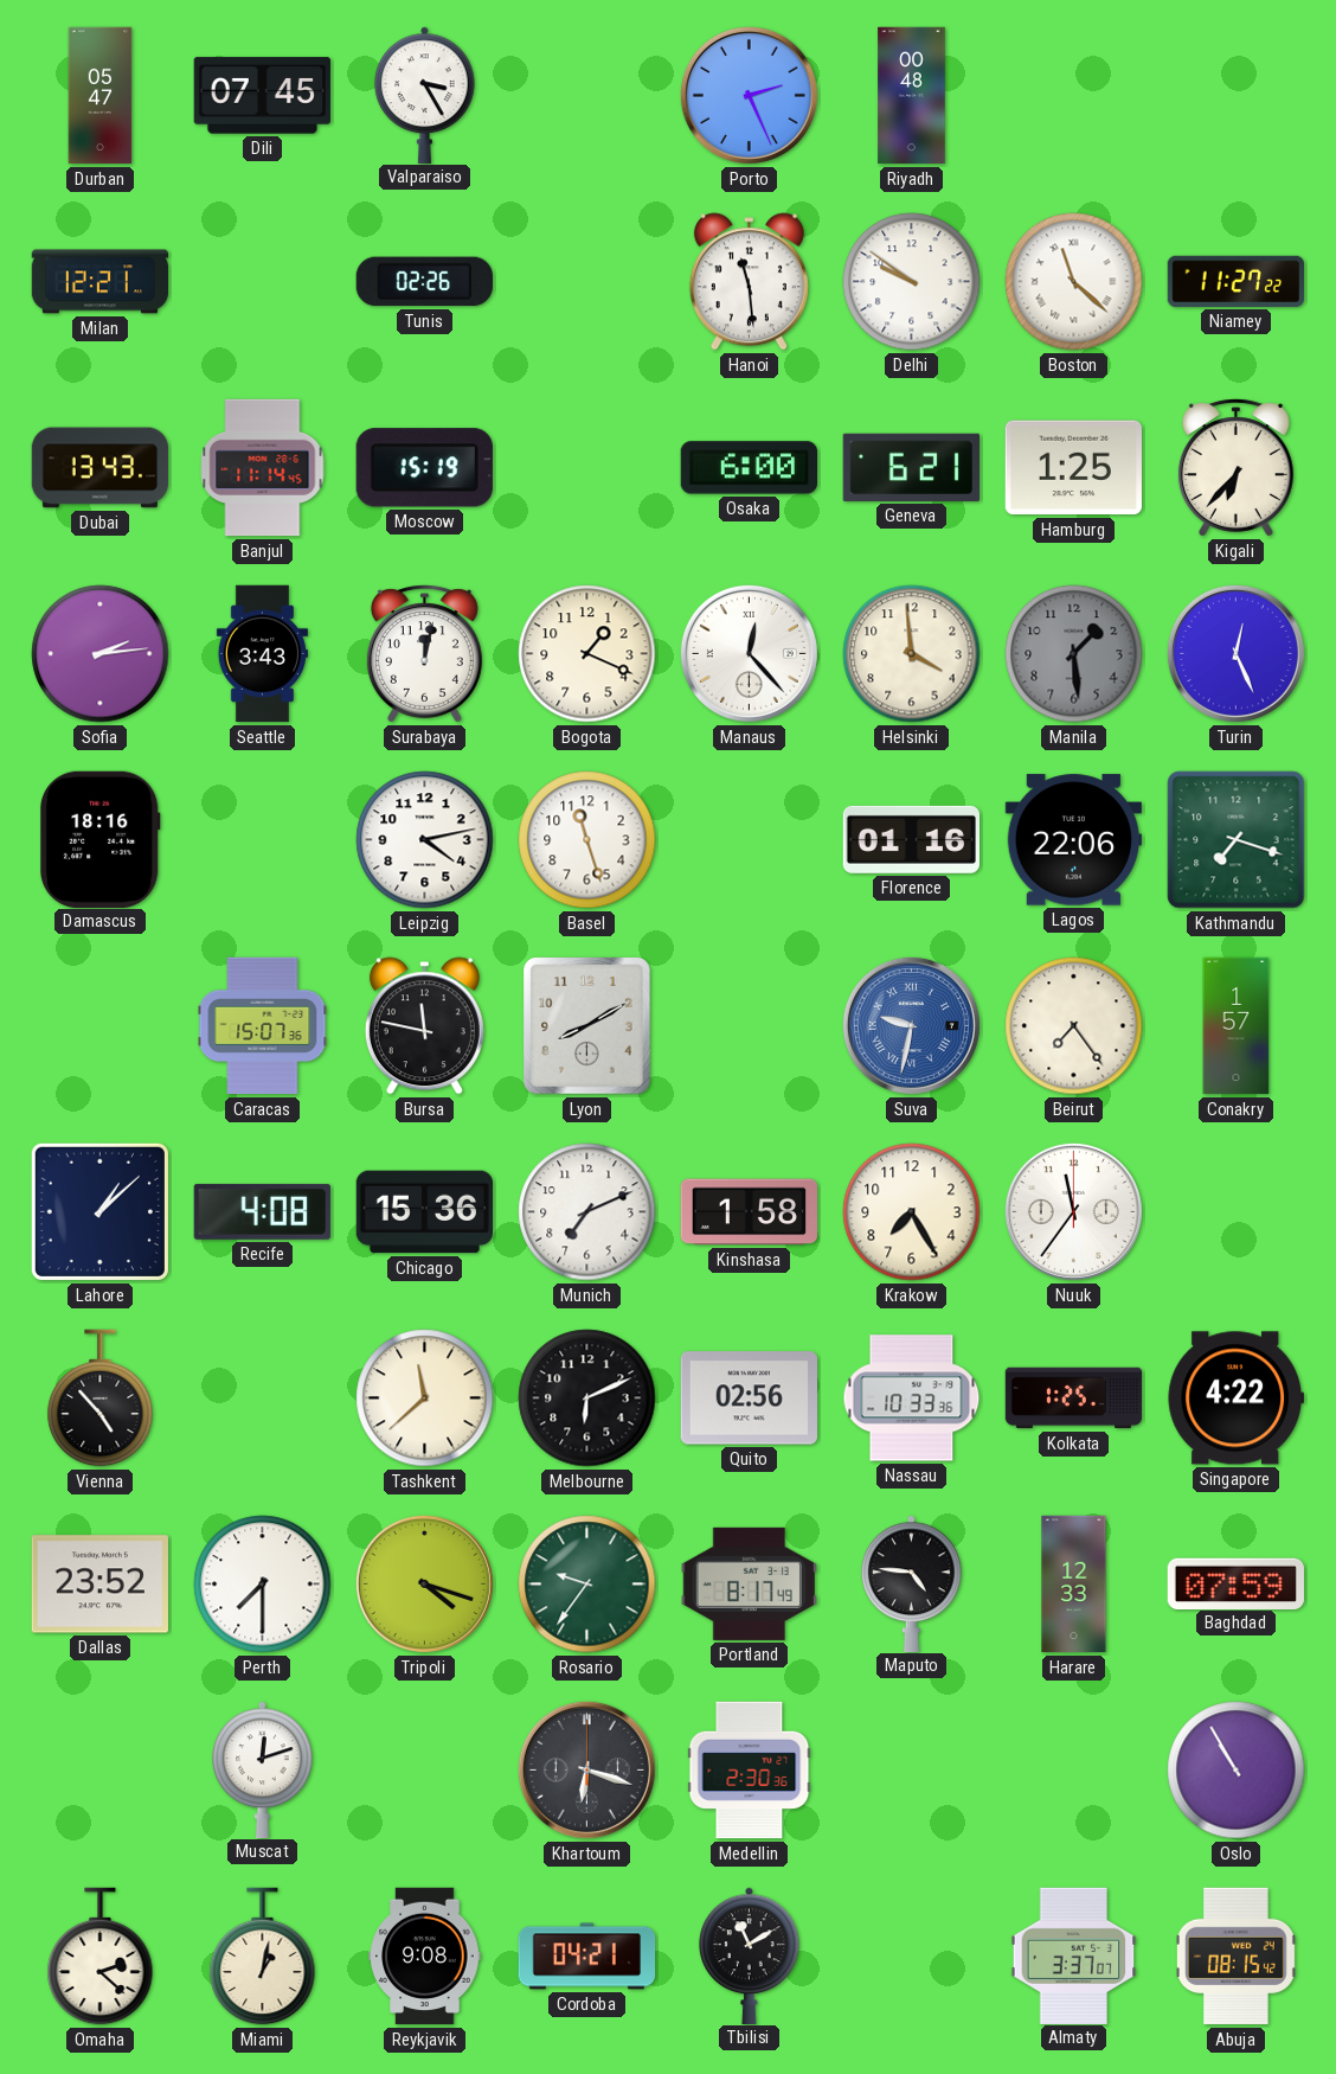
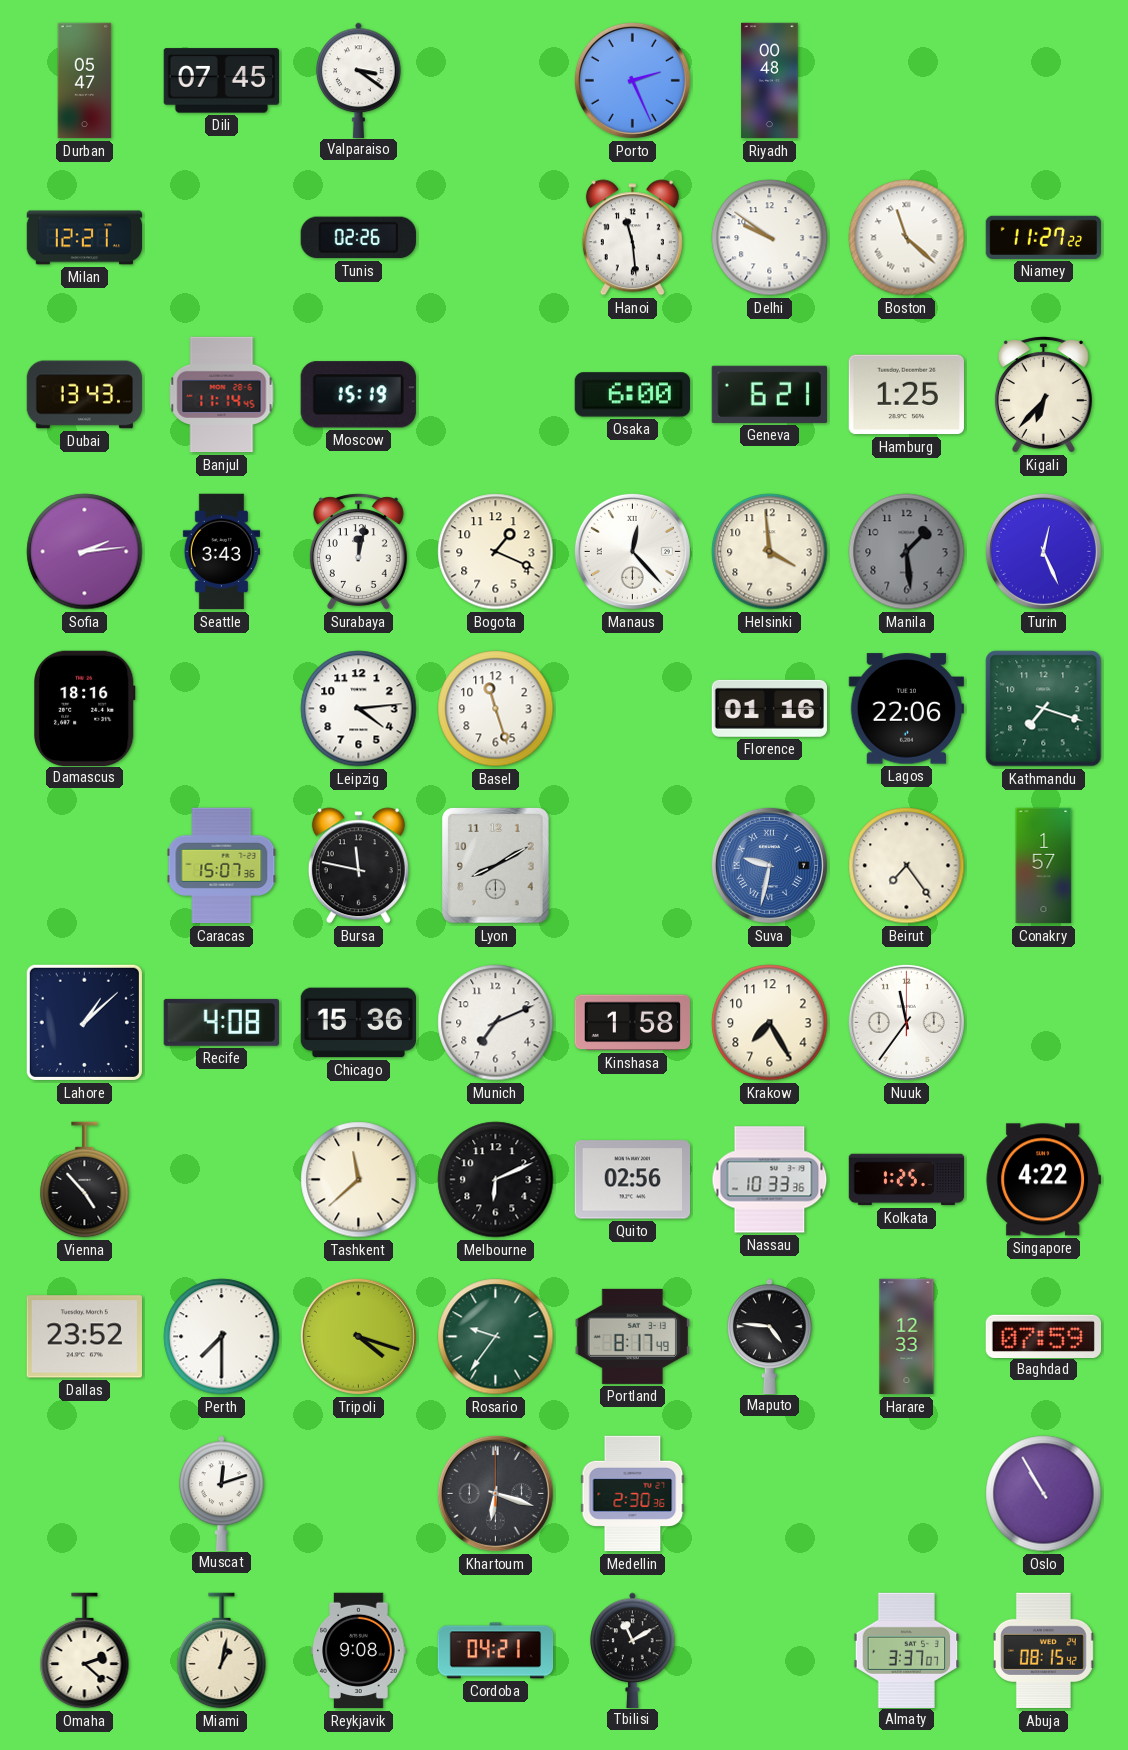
Valparaiso: 3:25 -> 3:21
Leipzig: 4:13 -> 4:14
